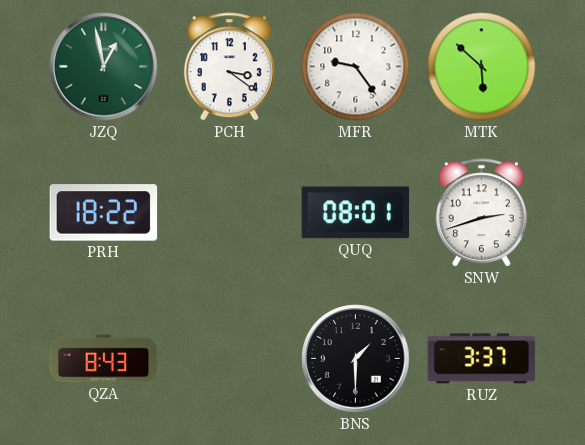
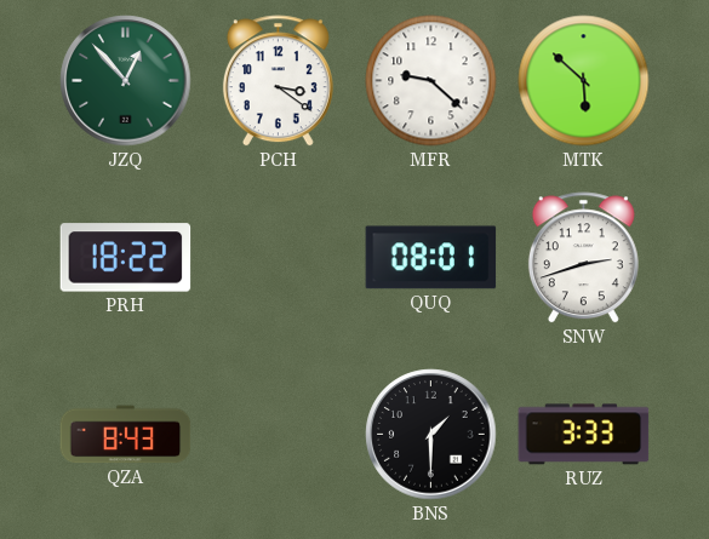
JZQ: 12:58 -> 12:53
MFR: 9:24 -> 9:22
RUZ: 3:37 -> 3:33
